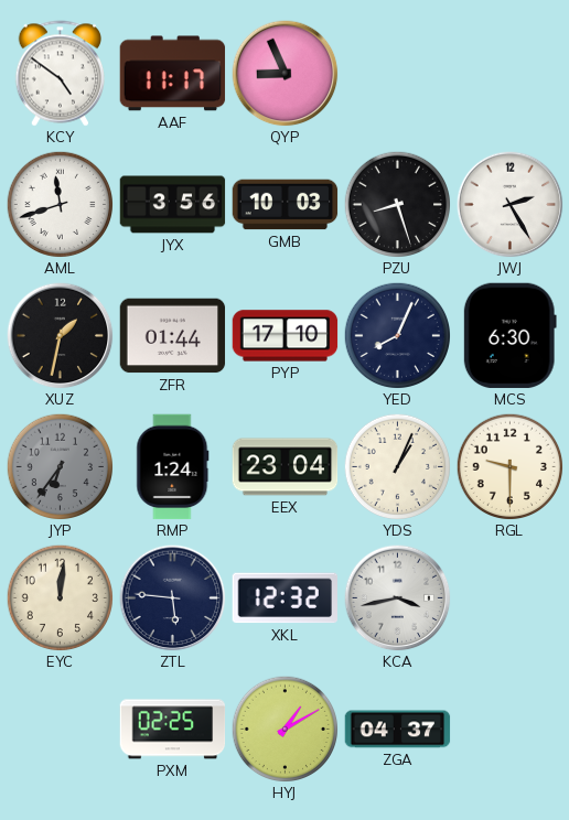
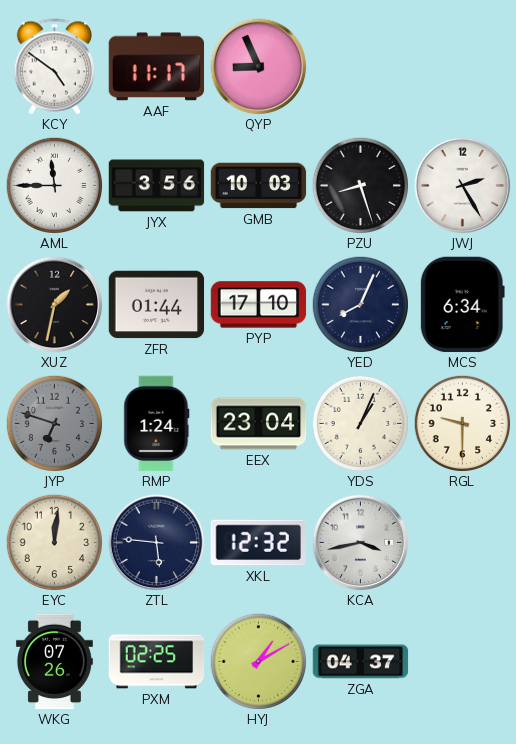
AML: 11:42 -> 11:45
MCS: 6:30 -> 6:34
JYP: 6:36 -> 6:48
WKG: none -> 07:26
